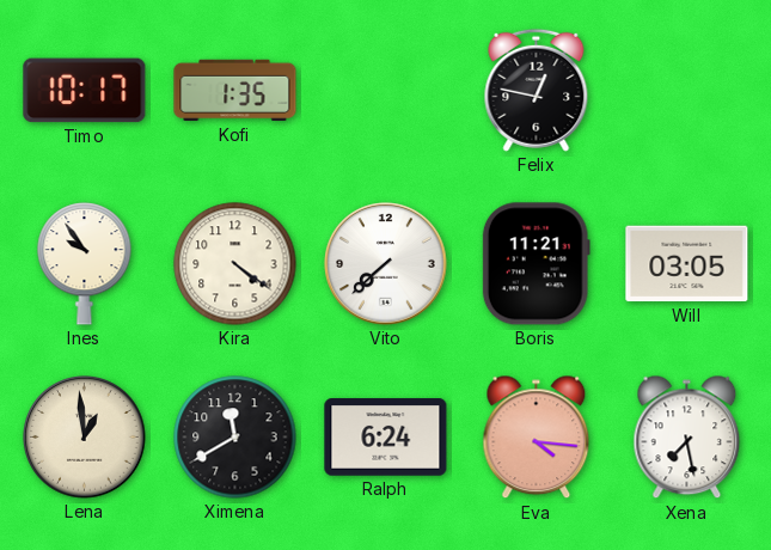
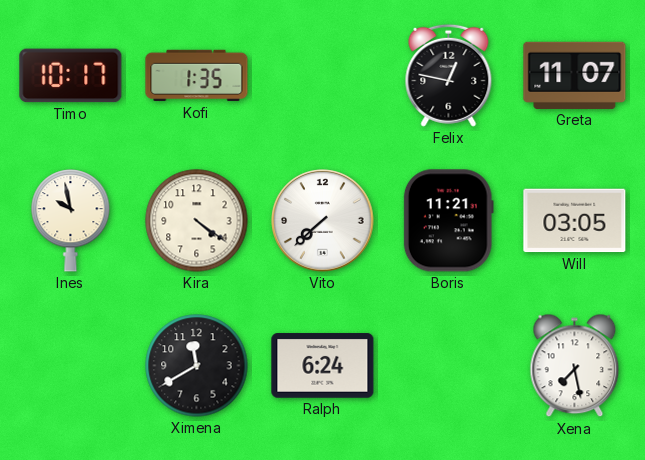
Greta: none -> 11:07
Ines: 9:54 -> 9:58
Lena: 12:59 -> none
Eva: 4:16 -> none
